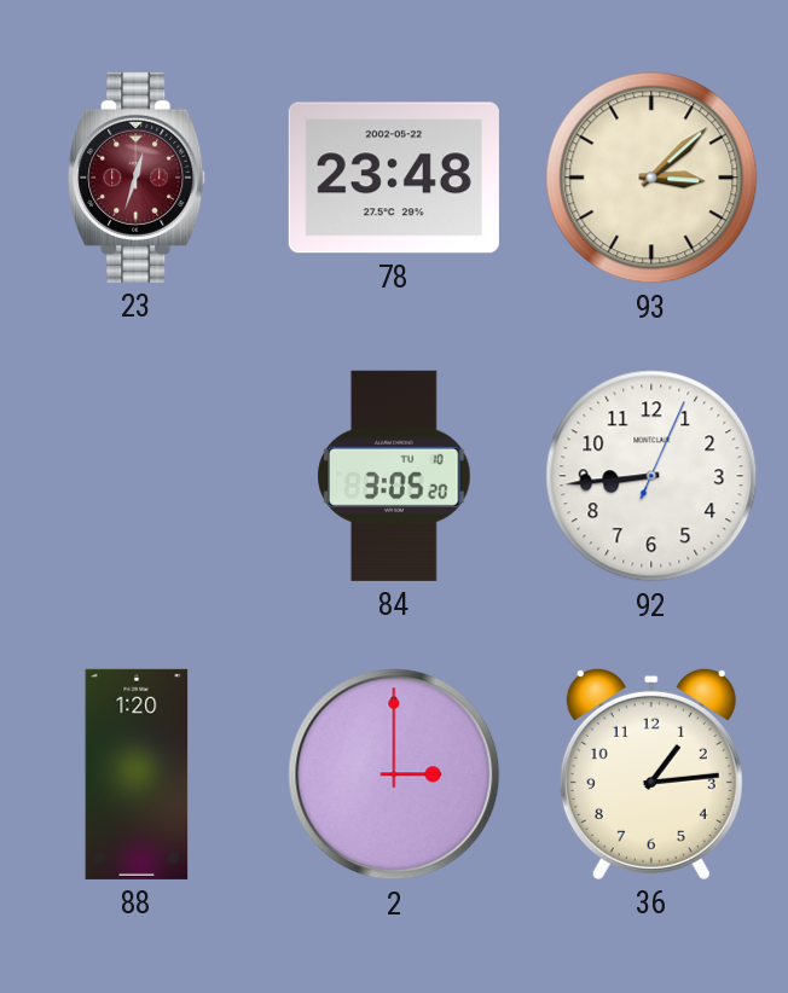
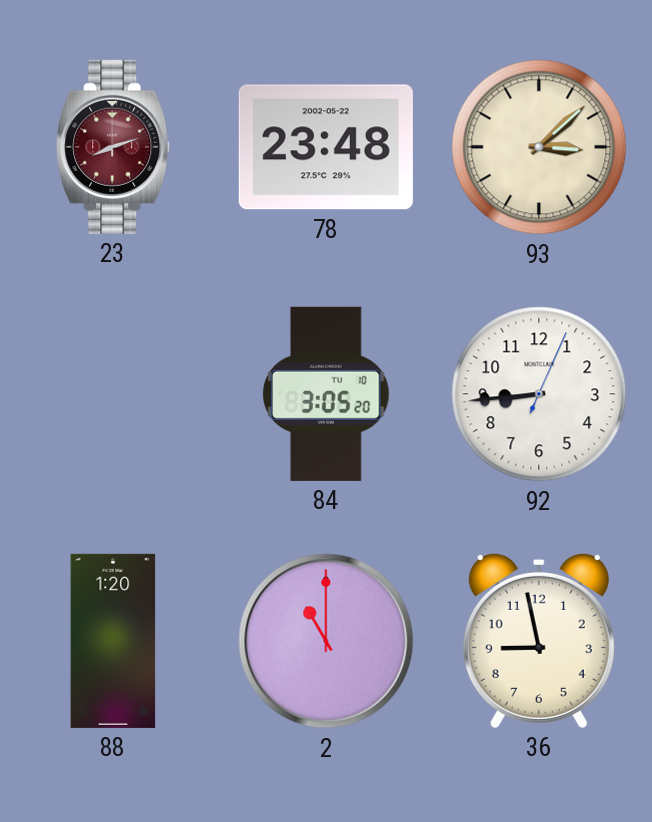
23: 12:33 -> 8:12
2: 3:00 -> 11:00
36: 1:14 -> 8:58
